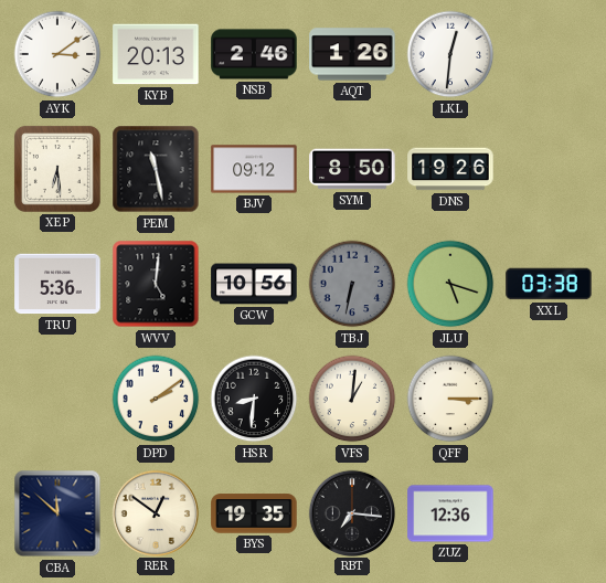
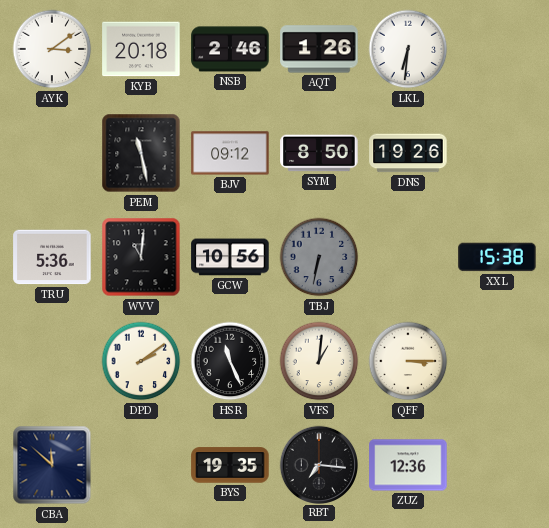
KYB: 20:13 -> 20:18
LKL: 12:31 -> 6:31
XEP: 6:29 -> none
WVV: 5:01 -> 11:01
JLU: 5:18 -> none
XXL: 03:38 -> 15:38
HSR: 8:31 -> 11:26
RER: 12:51 -> none
